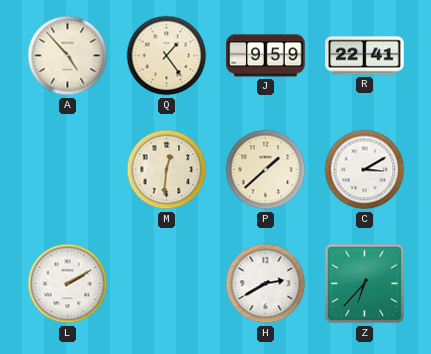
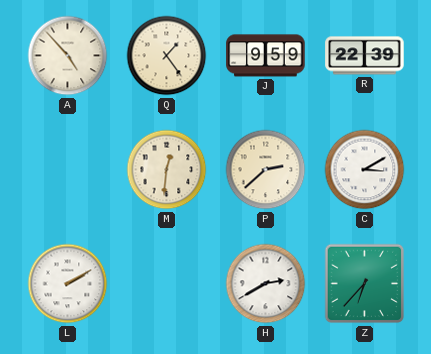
R: 22:41 -> 22:39
P: 1:38 -> 2:38
